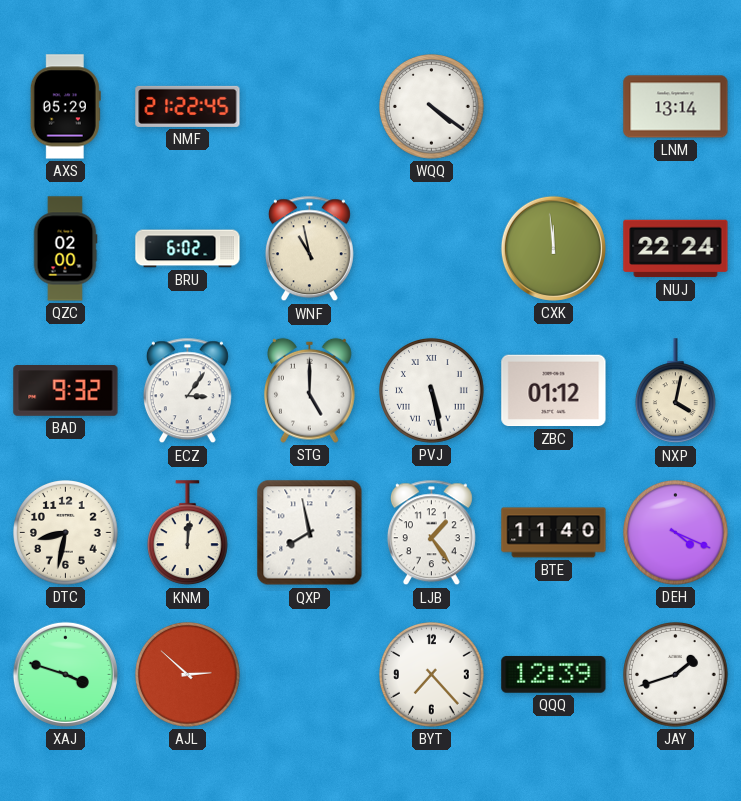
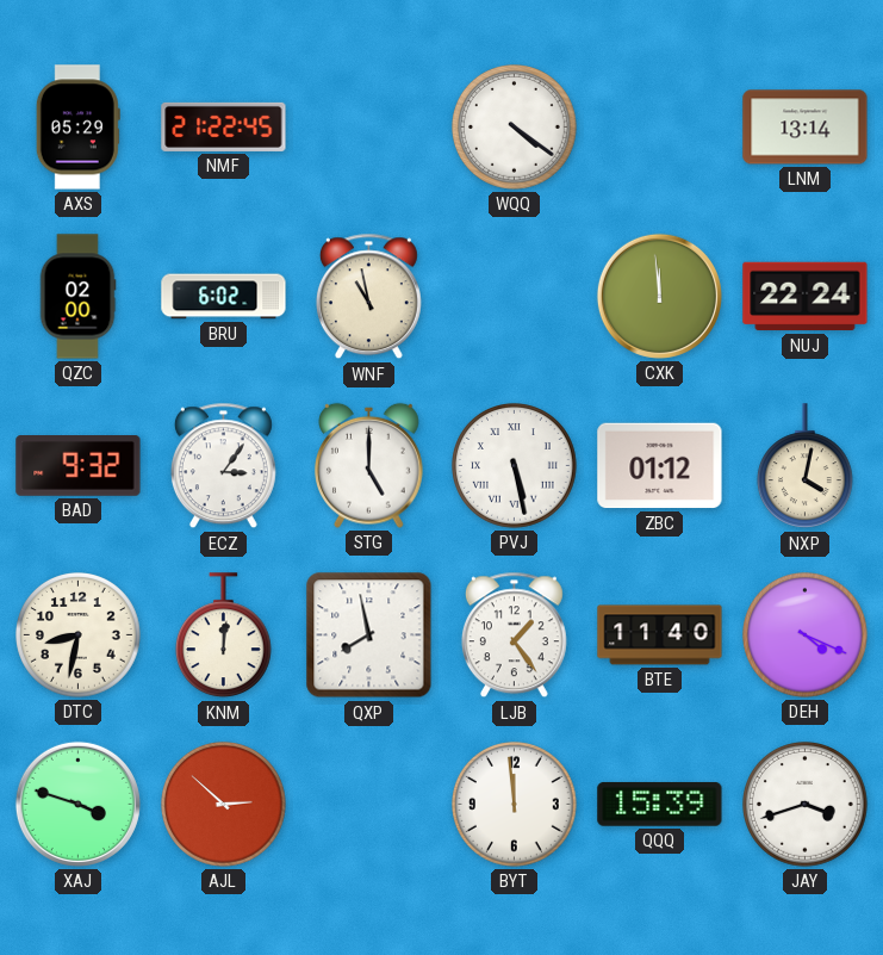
BYT: 7:23 -> 11:59
QQQ: 12:39 -> 15:39
JAY: 1:42 -> 3:42
